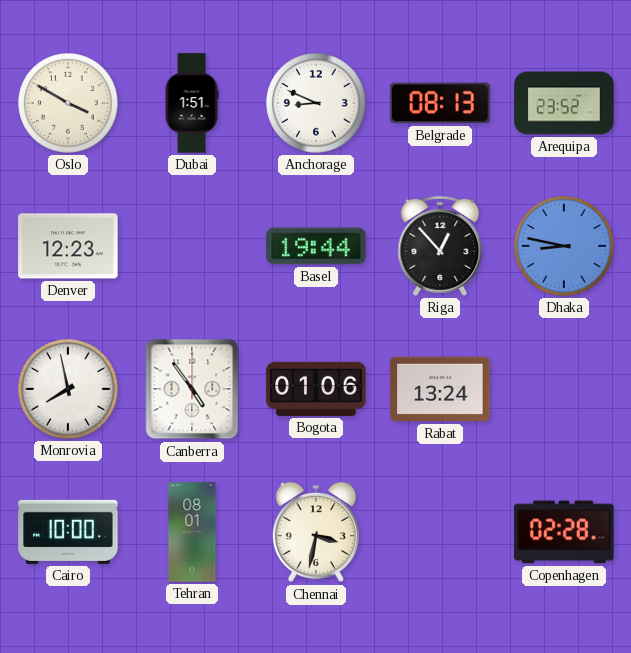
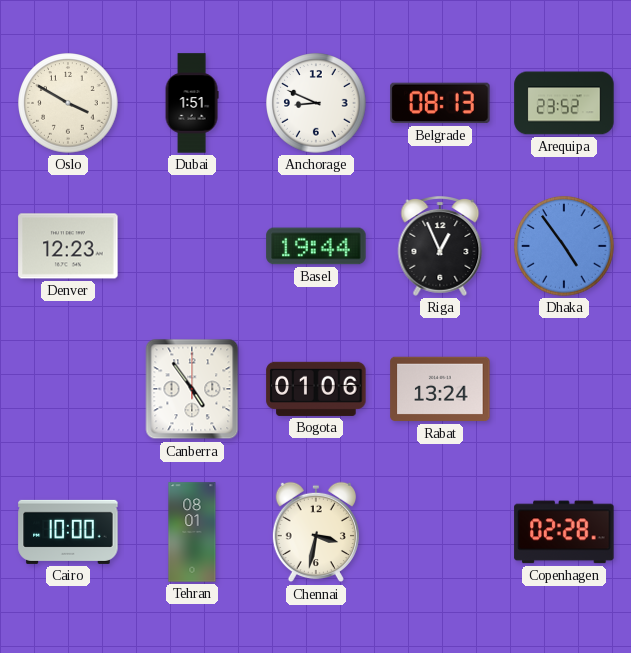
Riga: 12:53 -> 12:56
Dhaka: 8:47 -> 4:54
Monrovia: 7:58 -> none
